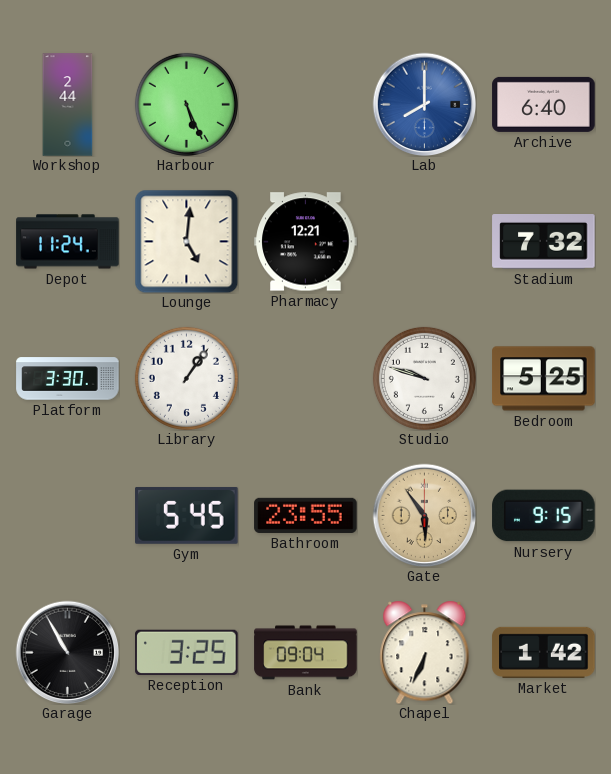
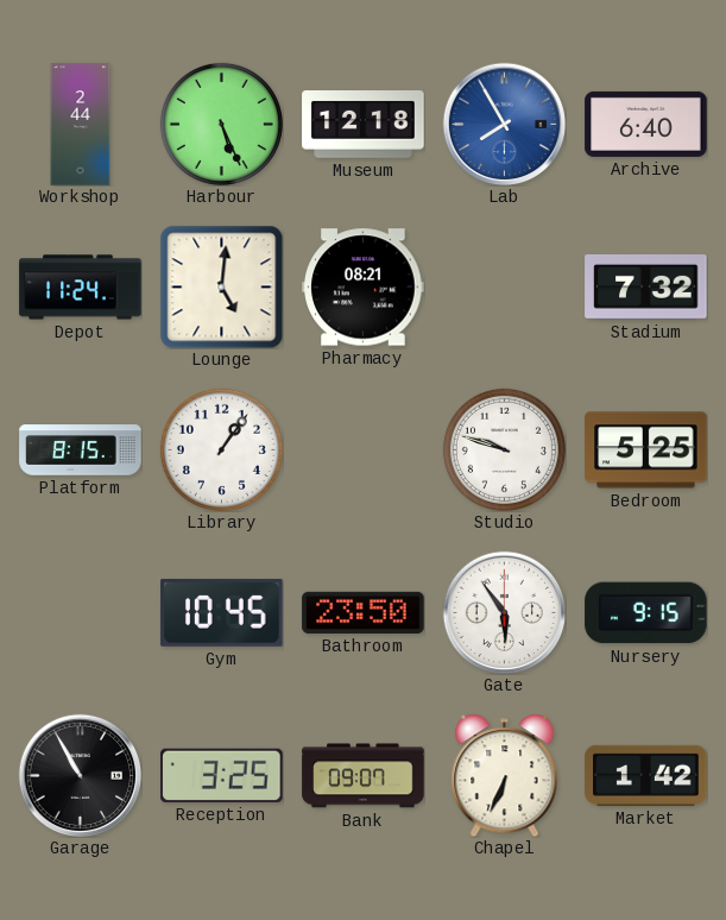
Museum: none -> 12:18
Lab: 8:00 -> 7:55
Pharmacy: 12:21 -> 08:21
Platform: 3:30 -> 8:15
Gym: 5:45 -> 10:45
Bathroom: 23:55 -> 23:50
Gate dial: champagne -> white
Bank: 09:04 -> 09:07
